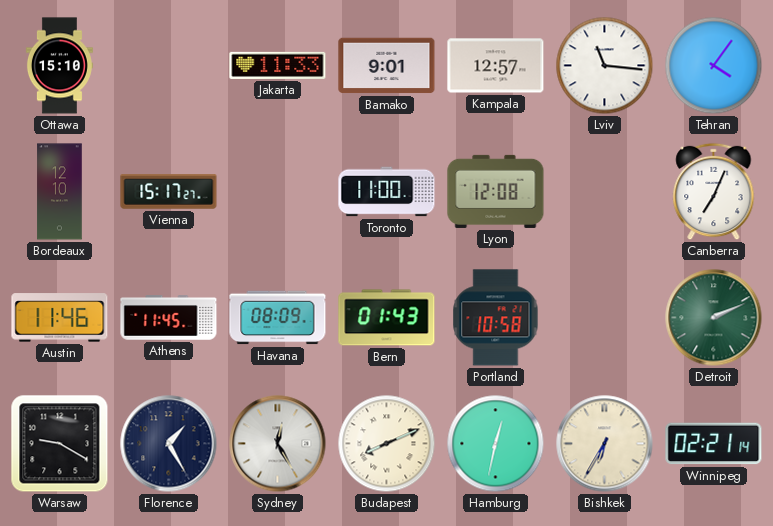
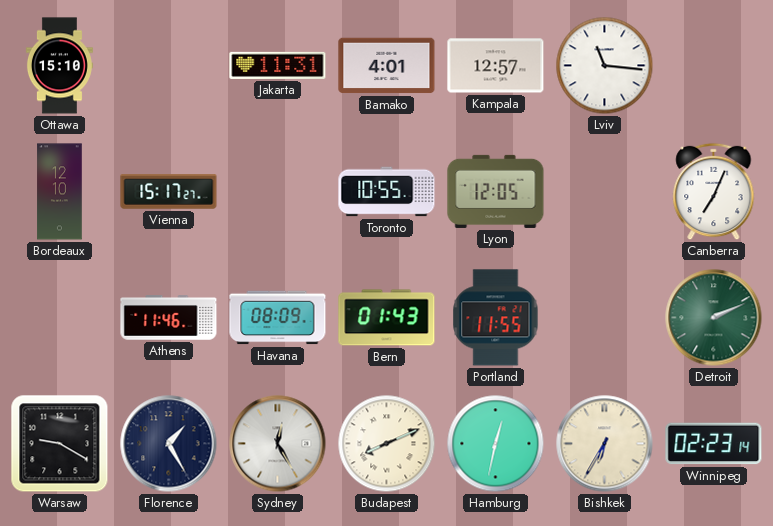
Jakarta: 11:33 -> 11:31
Bamako: 9:01 -> 4:01
Tehran: 4:06 -> none
Toronto: 11:00 -> 10:55
Lyon: 12:08 -> 12:05
Austin: 11:46 -> none
Athens: 11:45 -> 11:46
Portland: 10:58 -> 11:55
Winnipeg: 02:21 -> 02:23
